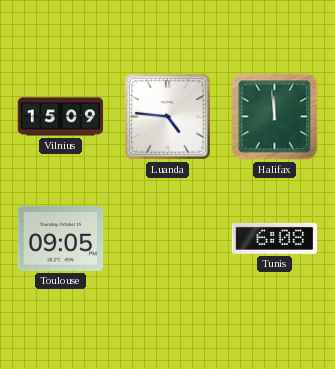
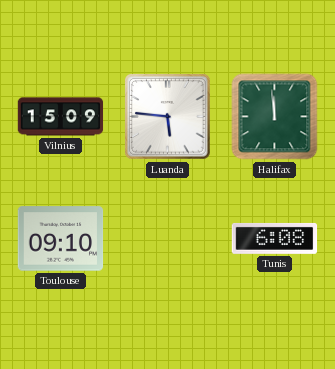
Luanda: 4:46 -> 5:46
Toulouse: 09:05 -> 09:10
